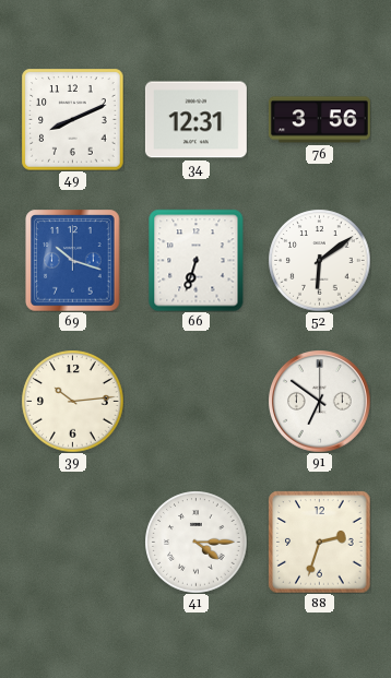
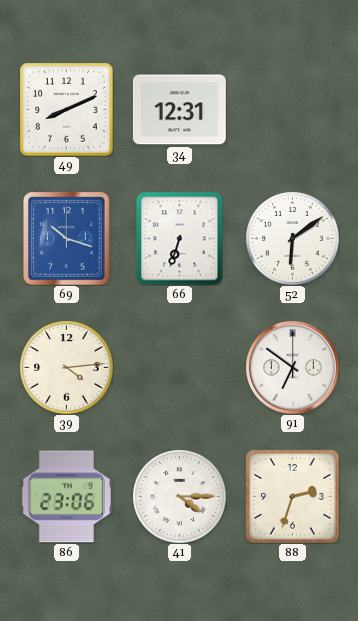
76: 3:56 -> none
39: 10:14 -> 4:14
86: none -> 23:06
